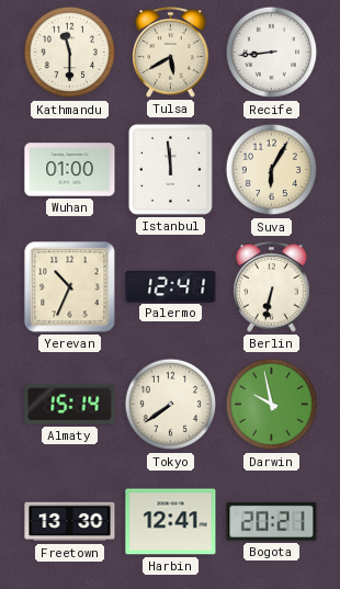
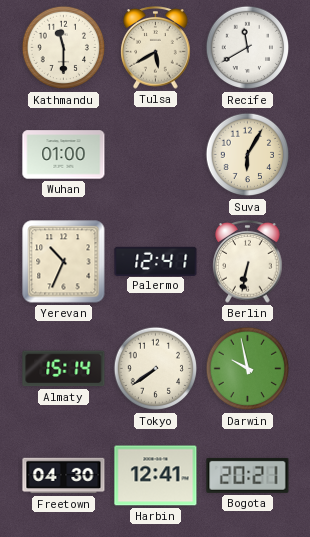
Recife: 8:44 -> 11:40
Istanbul: 11:59 -> none
Freetown: 13:30 -> 04:30
